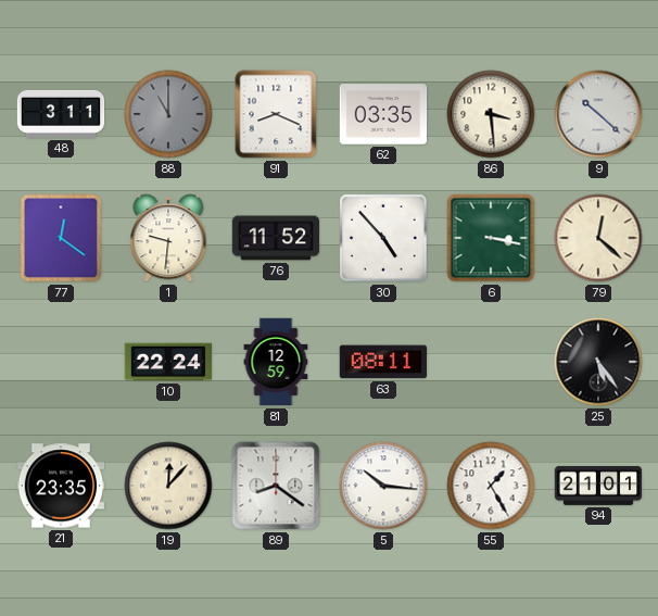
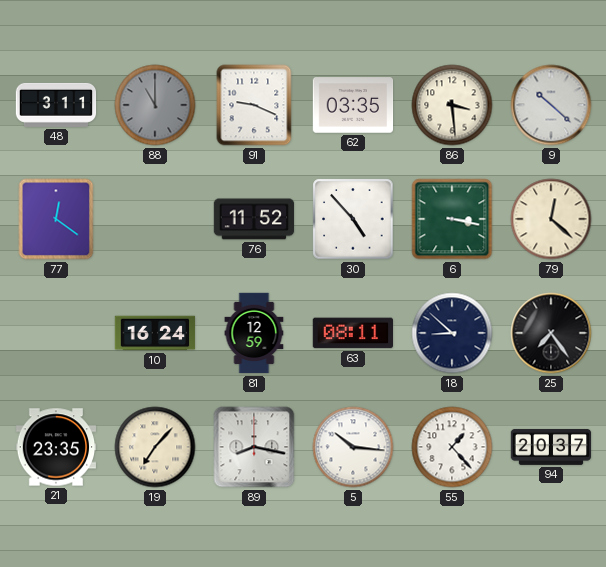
91: 8:19 -> 9:19
1: 9:31 -> none
10: 22:24 -> 16:24
18: none -> 8:52
25: 5:24 -> 7:24
19: 12:07 -> 7:07
89: 8:21 -> 8:17
55: 1:25 -> 1:23
94: 21:01 -> 20:37
